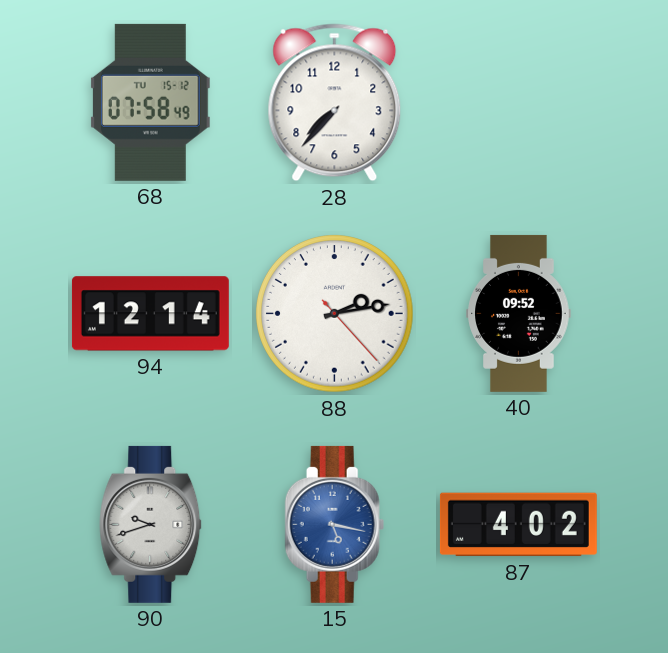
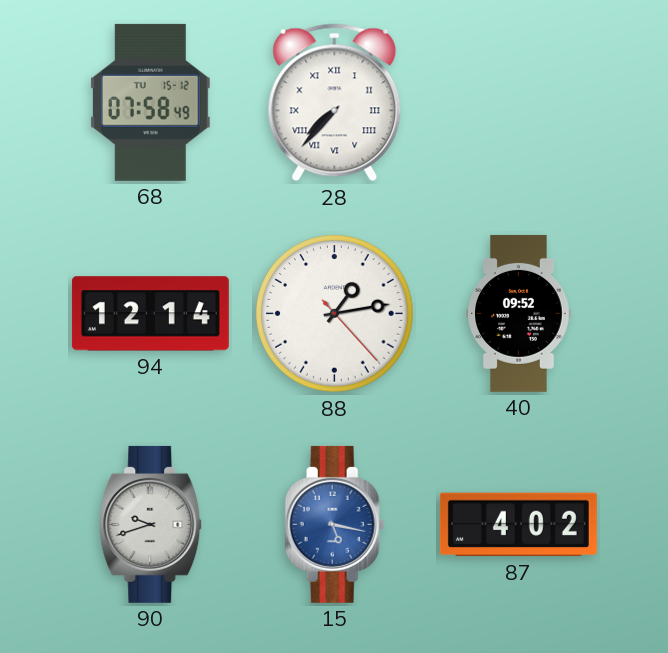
28 numerals: Arabic -> Roman
88: 2:13 -> 1:13
